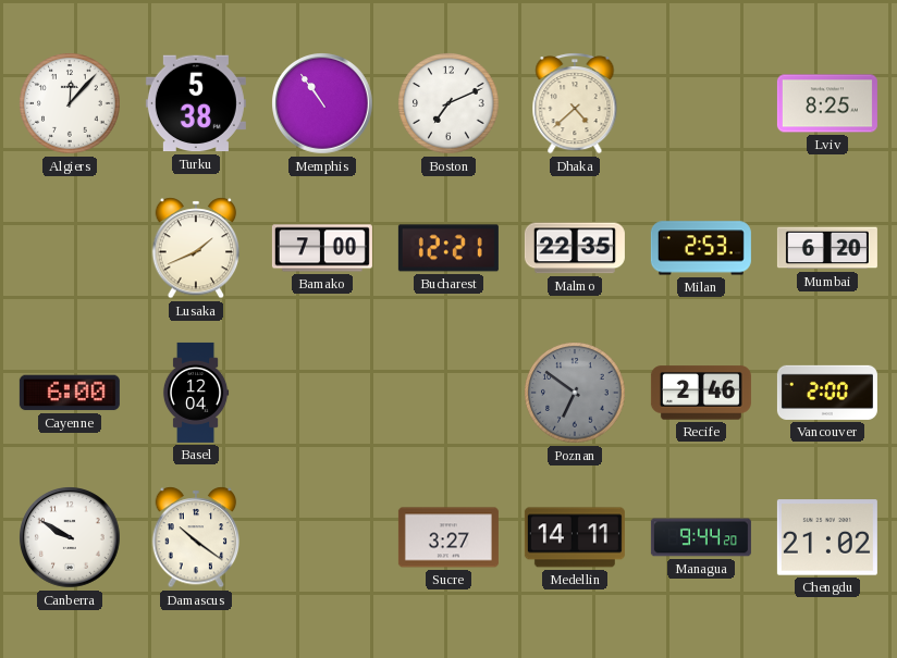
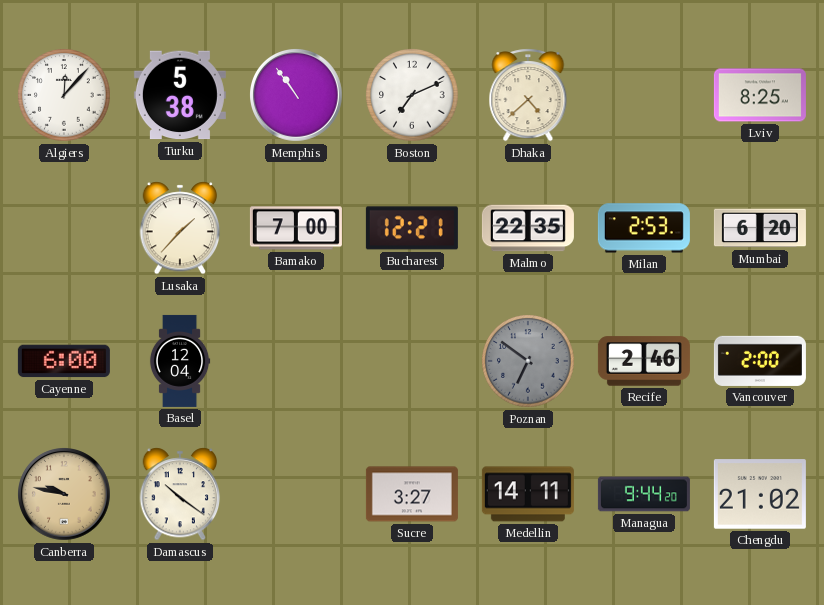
Lusaka: 1:41 -> 1:37
Canberra: 9:50 -> 9:47
Canberra dial: white -> champagne
